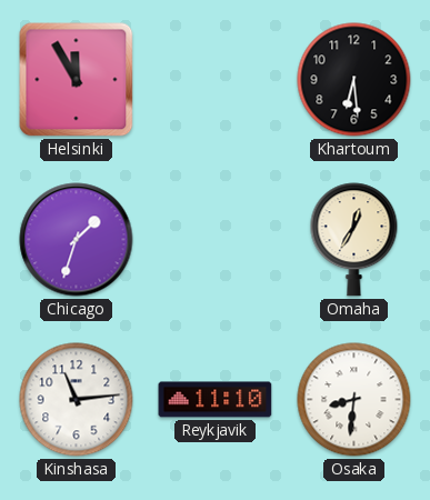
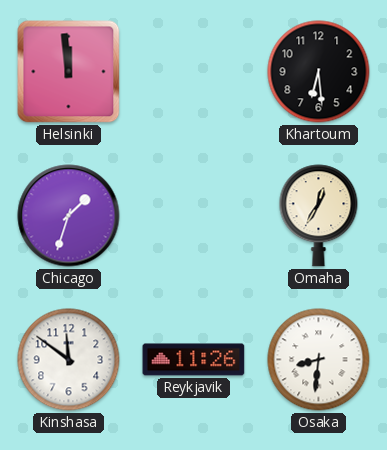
Helsinki: 11:55 -> 11:59
Kinshasa: 11:14 -> 11:51
Reykjavik: 11:10 -> 11:26
